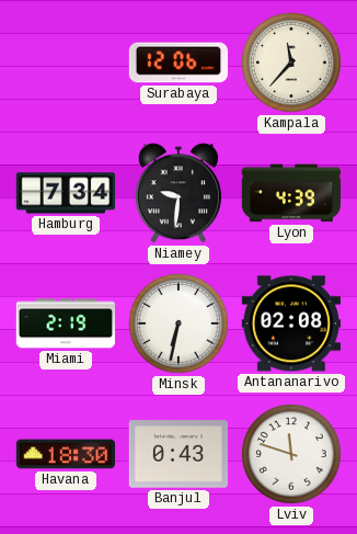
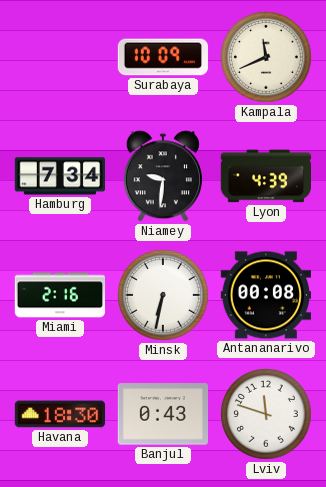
Surabaya: 12:06 -> 10:09
Kampala: 11:37 -> 11:41
Miami: 2:19 -> 2:16
Antananarivo: 02:08 -> 00:08
